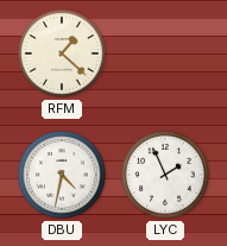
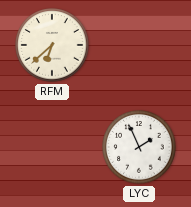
RFM: 1:22 -> 6:38
DBU: 4:32 -> none
